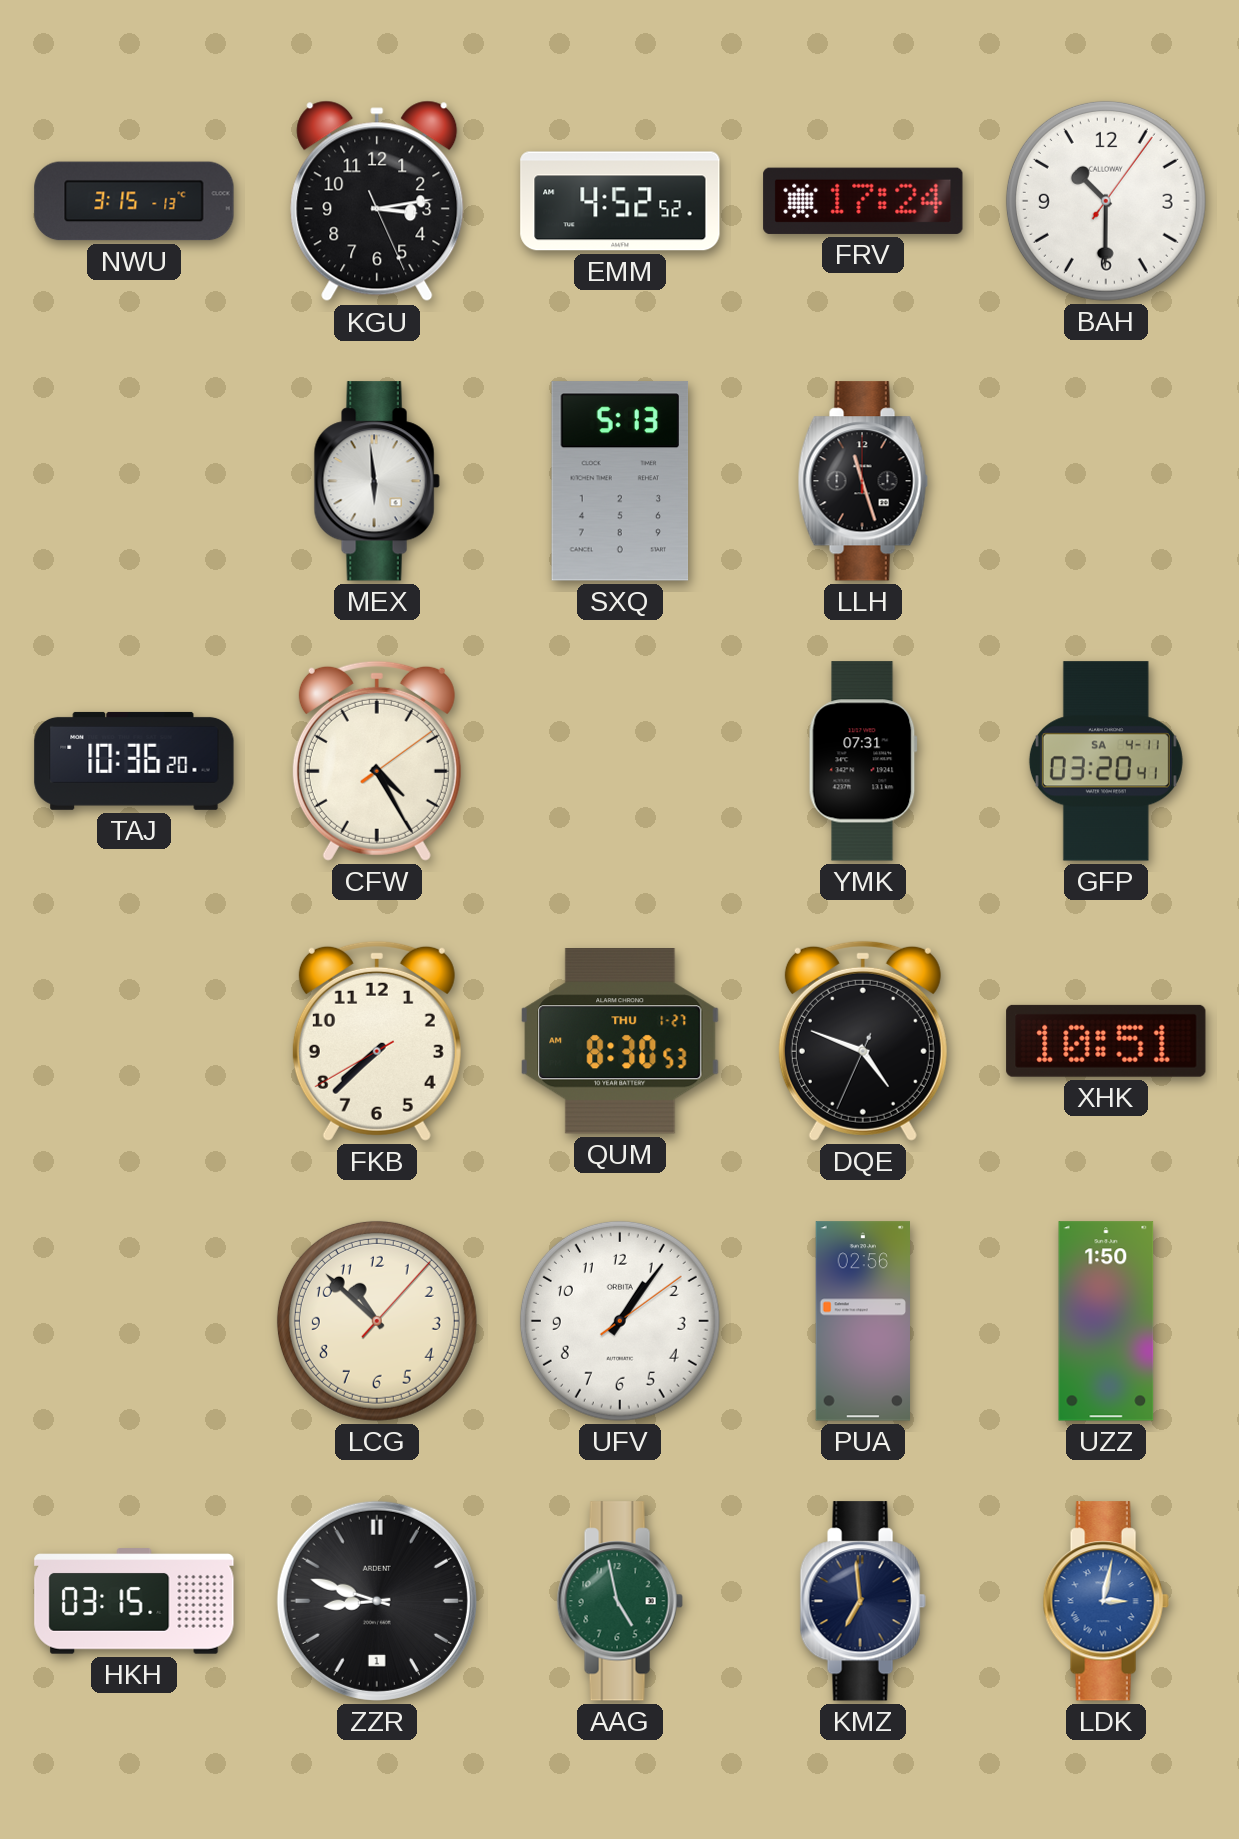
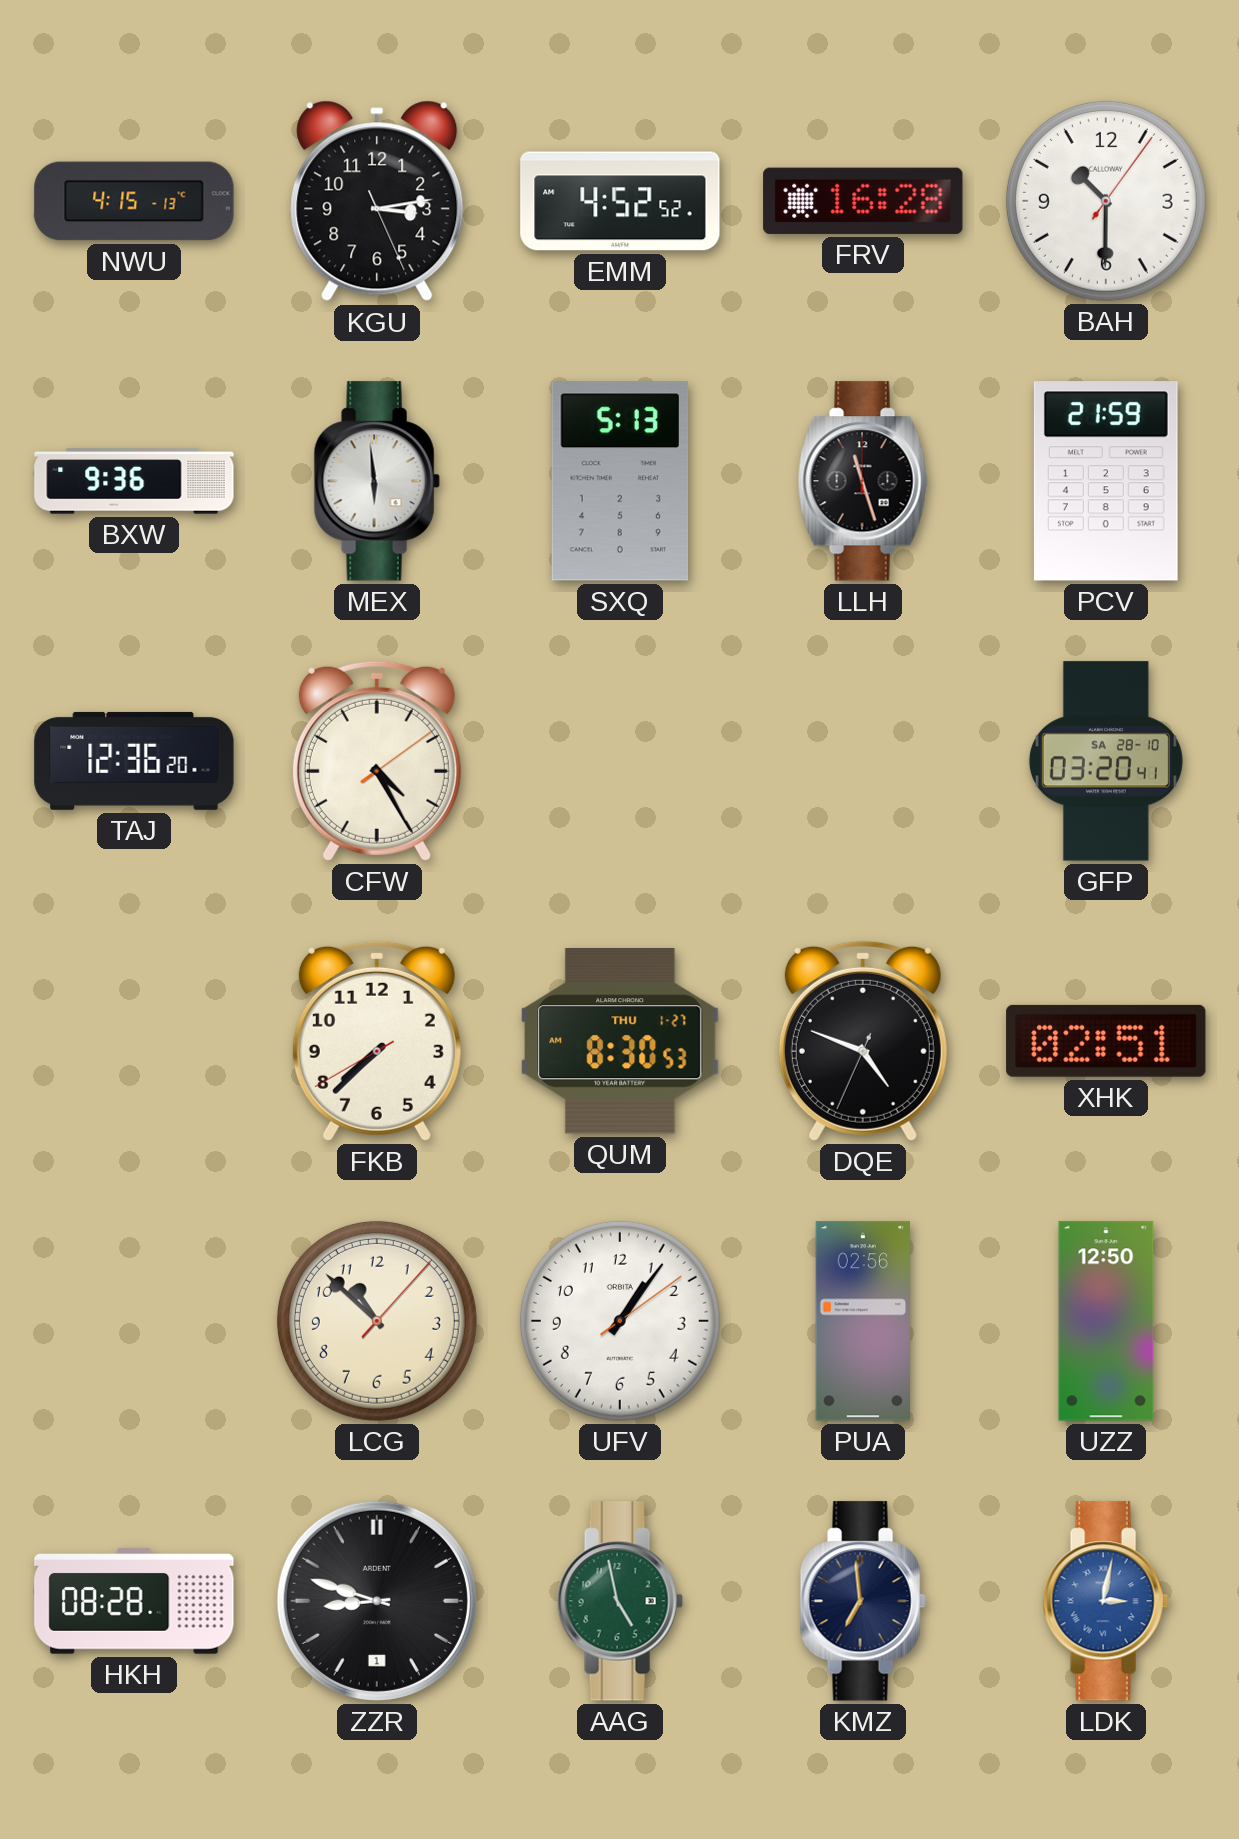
NWU: 3:15 -> 4:15
FRV: 17:24 -> 16:28
BXW: none -> 9:36
PCV: none -> 21:59
TAJ: 10:36 -> 12:36
YMK: 07:31 -> none
GFP date: SA 4-11 -> SA 28-10
XHK: 10:51 -> 02:51
UZZ: 1:50 -> 12:50
HKH: 03:15 -> 08:28
